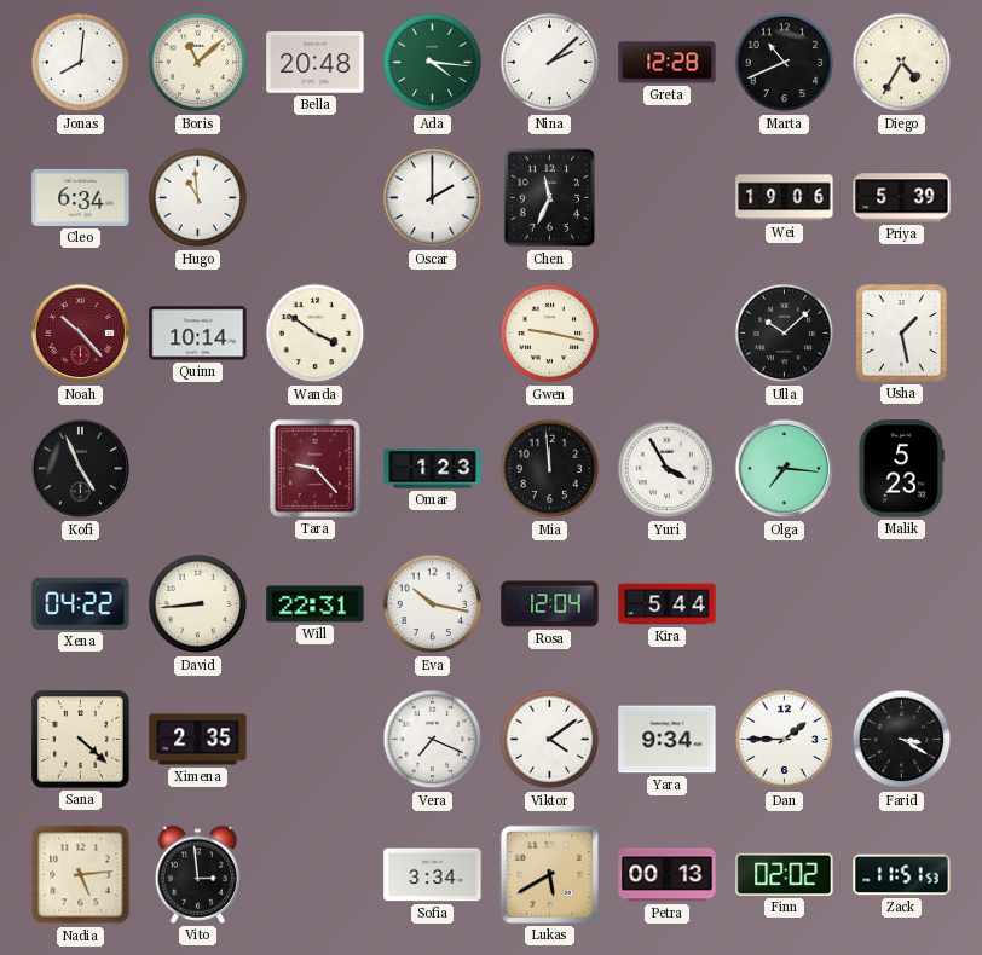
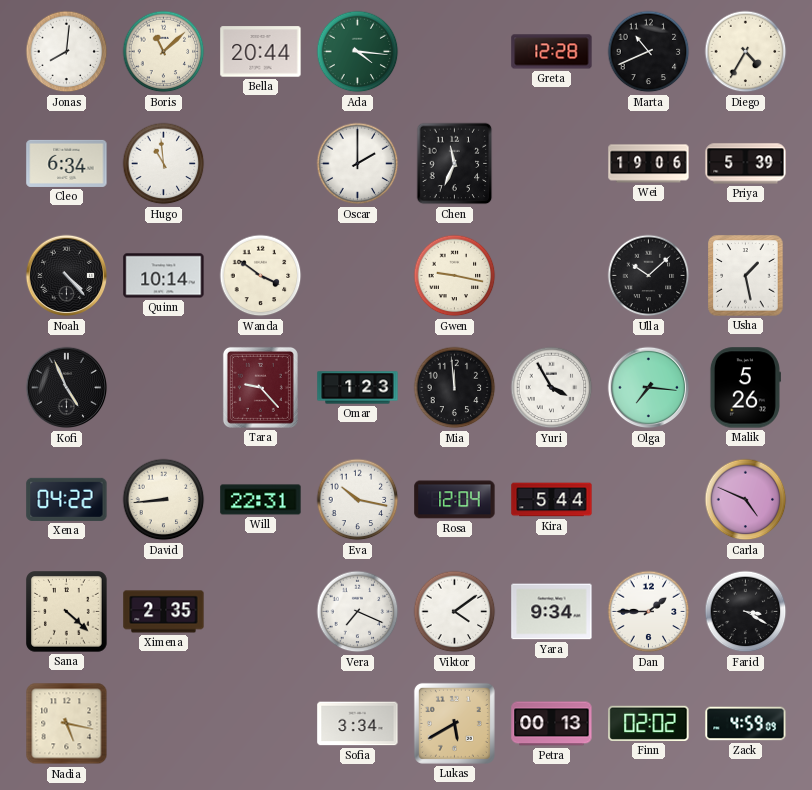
Bella: 20:48 -> 20:44
Nina: 2:08 -> none
Noah: 10:23 -> 4:23
Noah dial: burgundy -> black
Malik: 5:23 -> 5:26
Carla: none -> 4:49
Nadia: 5:14 -> 5:17
Vito: 2:59 -> none
Zack: 11:51 -> 4:59
